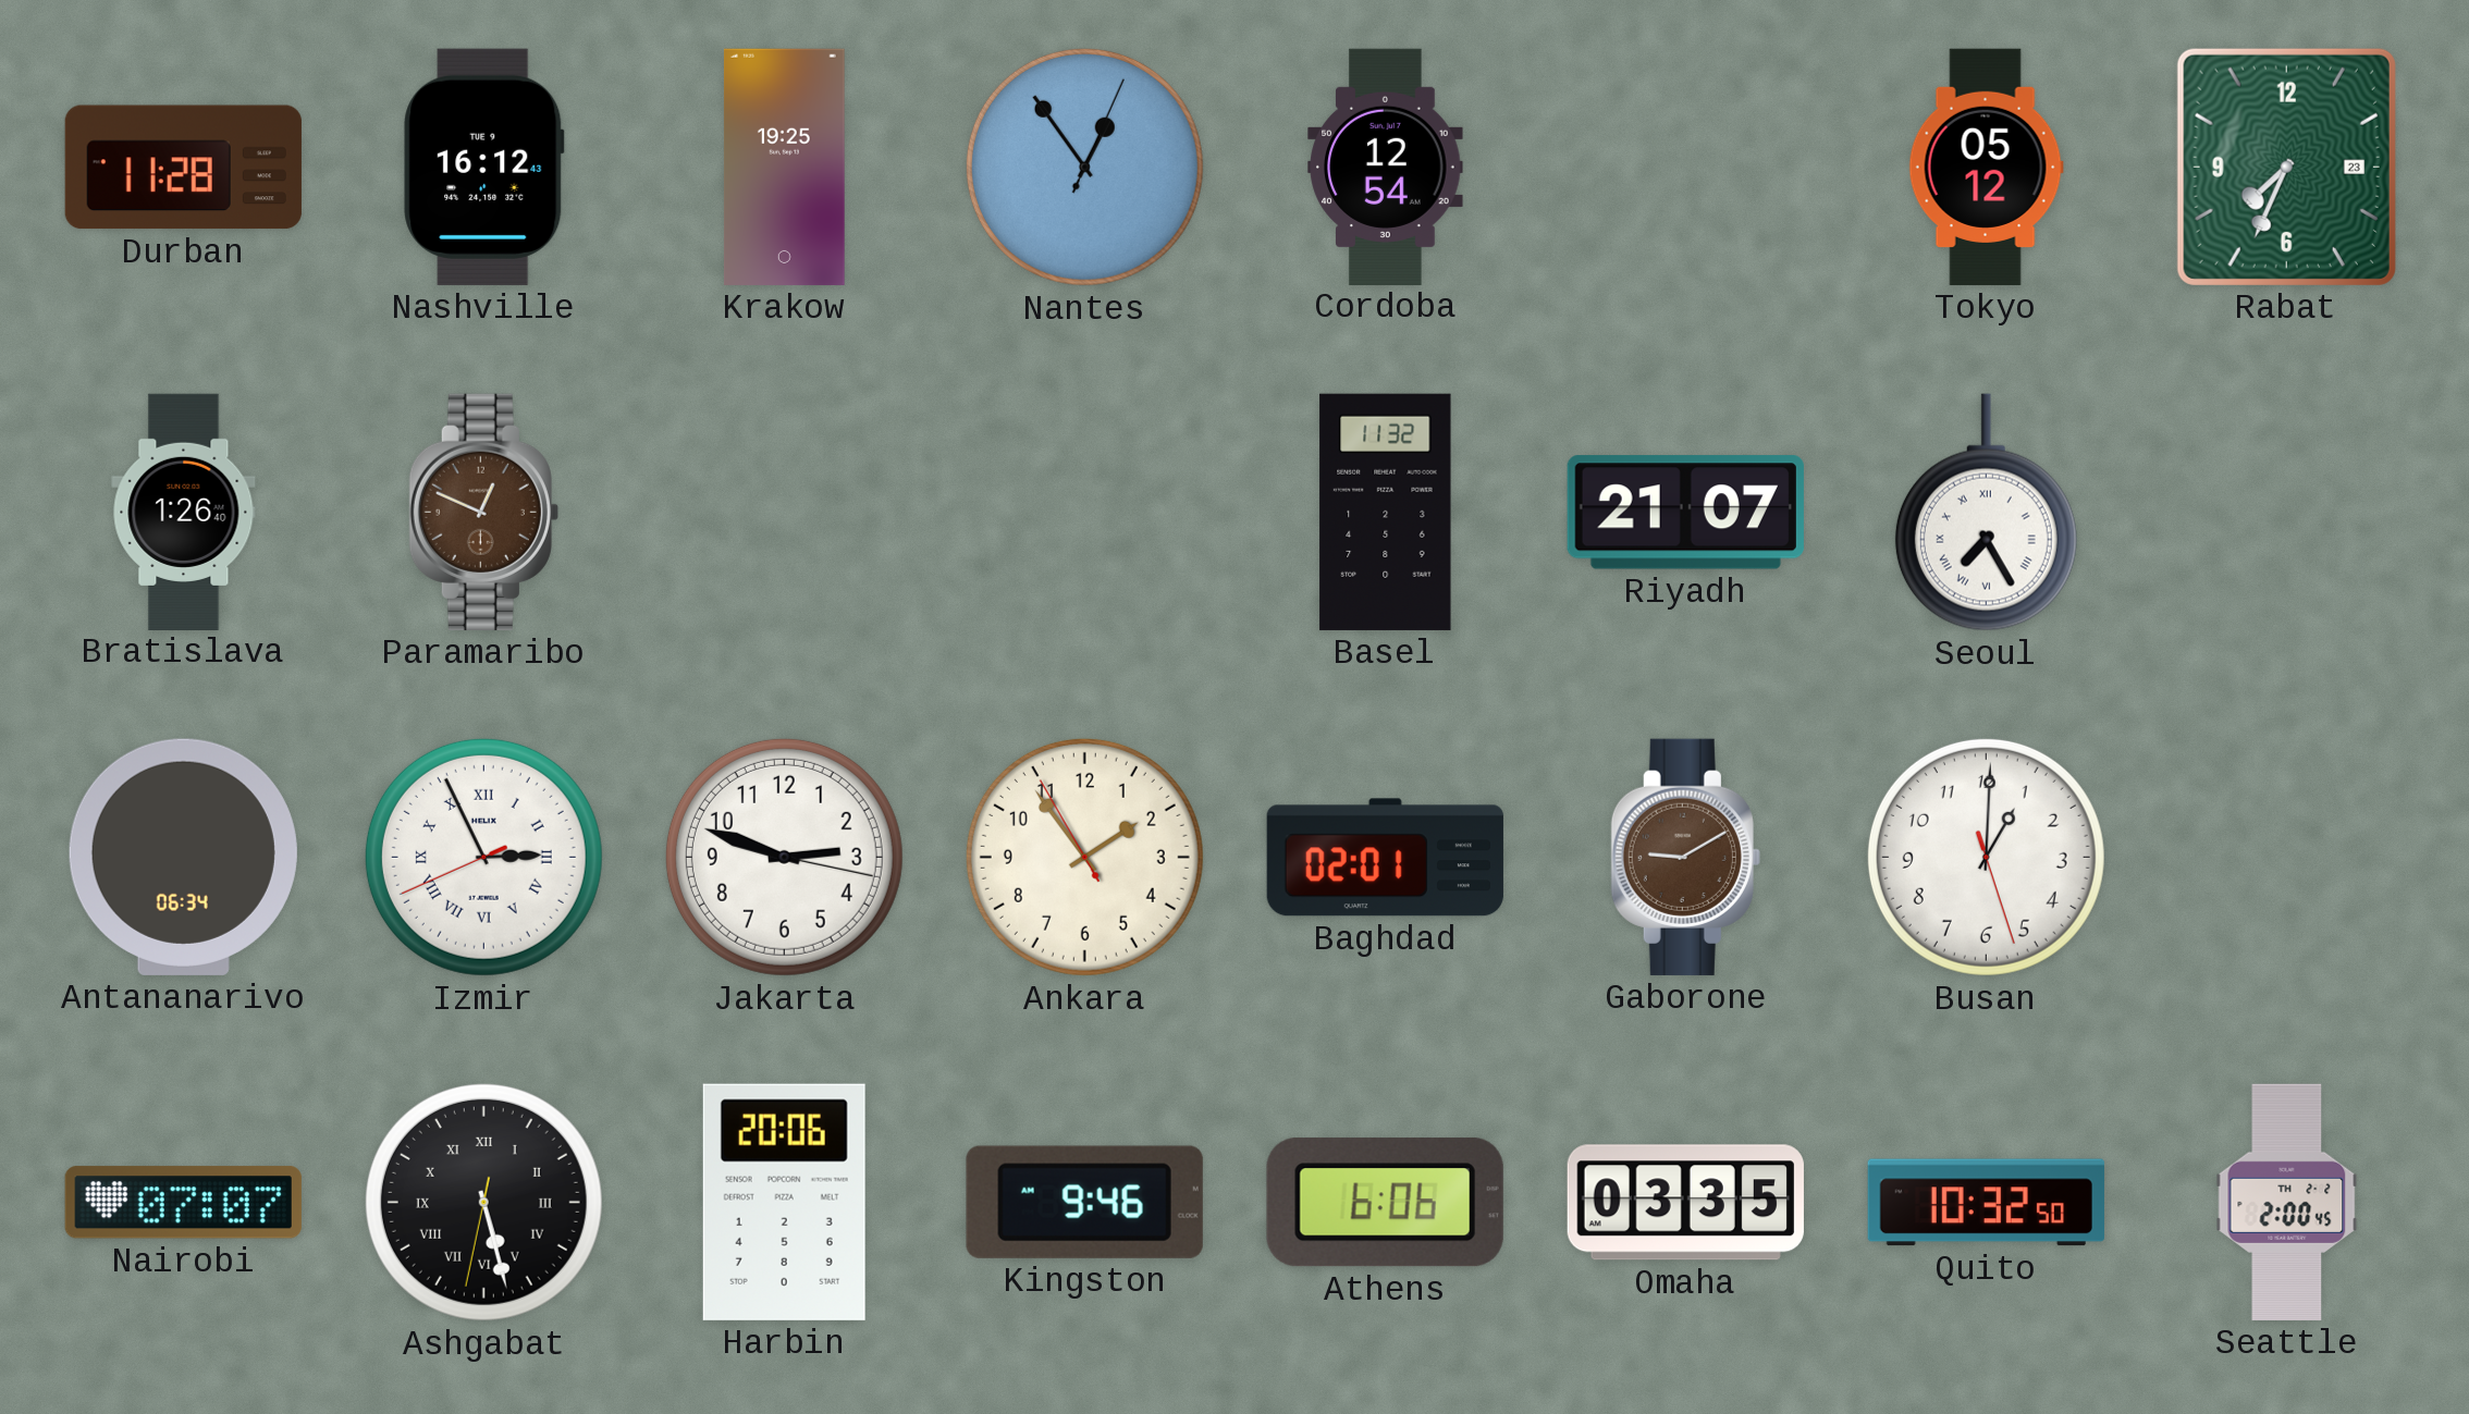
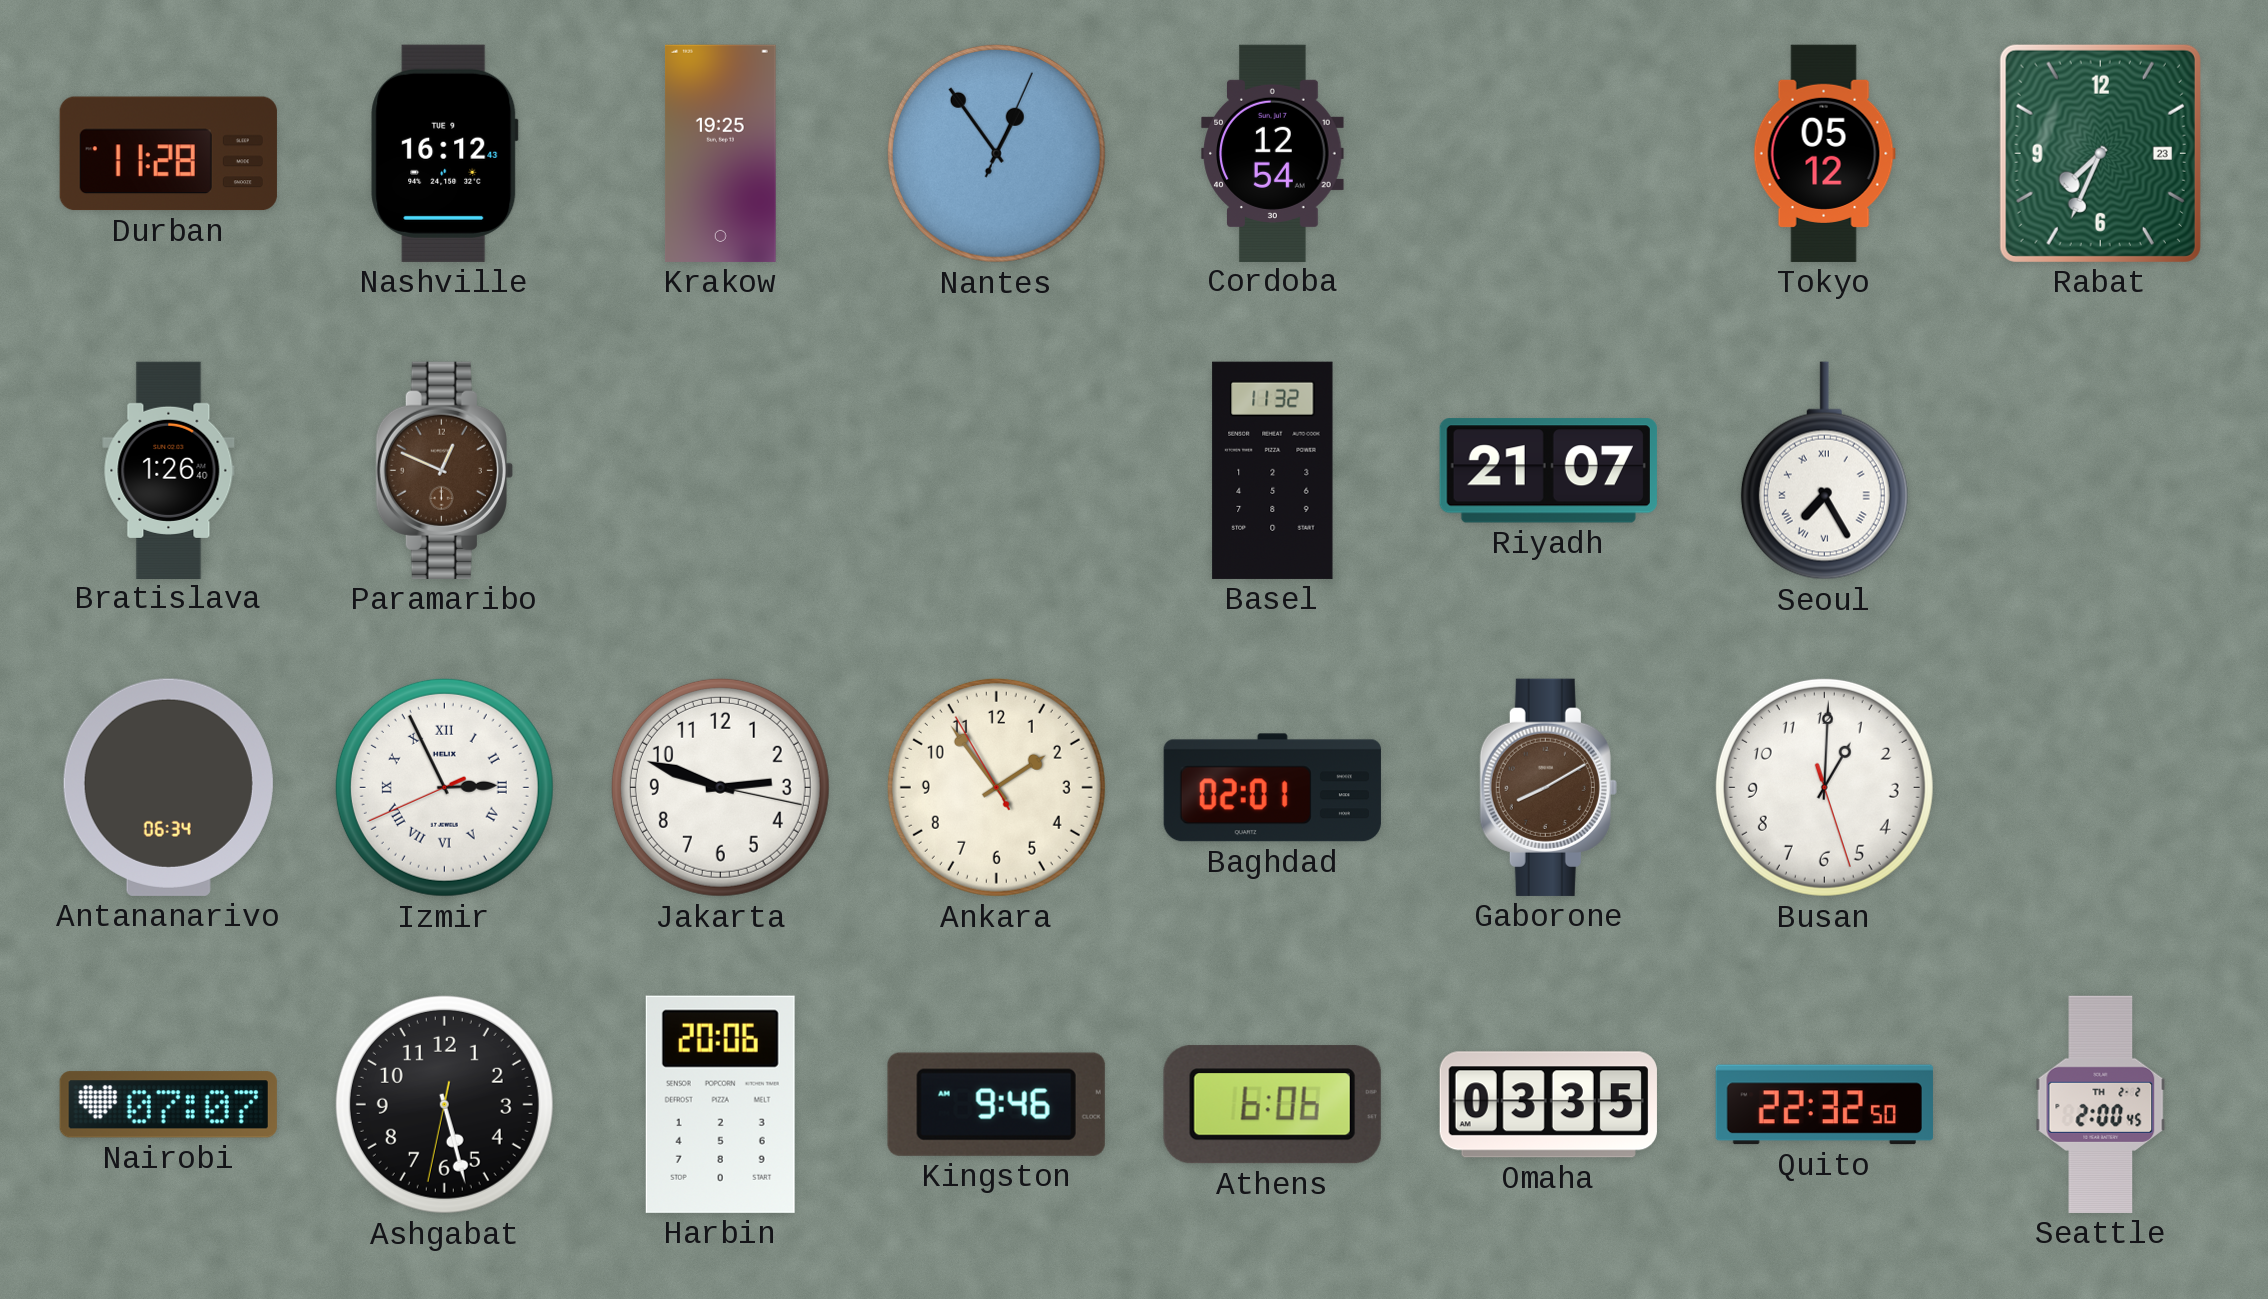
Gaborone: 9:10 -> 8:10
Ashgabat numerals: Roman -> Arabic
Quito: 10:32 -> 22:32
